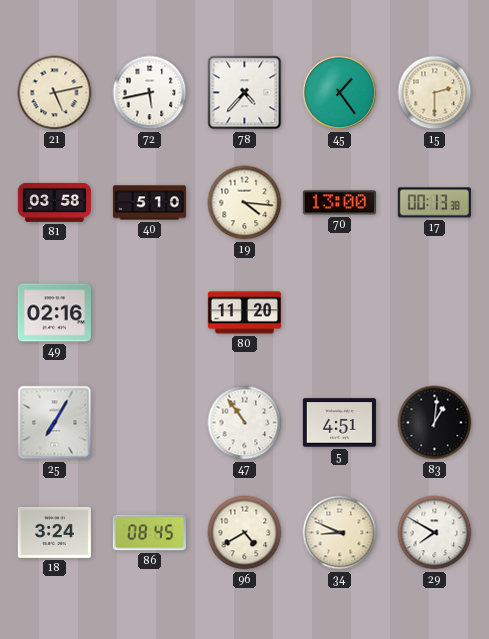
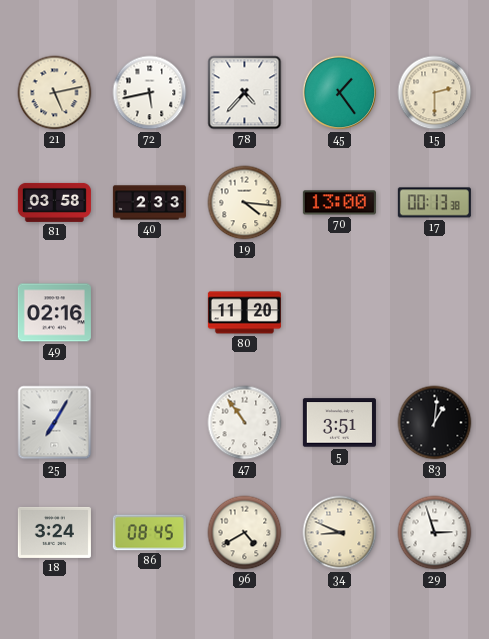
40: 5:10 -> 2:33
5: 4:51 -> 3:51
29: 7:50 -> 2:57
